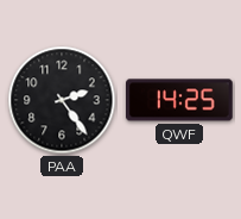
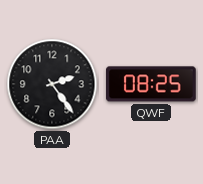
QWF: 14:25 -> 08:25
